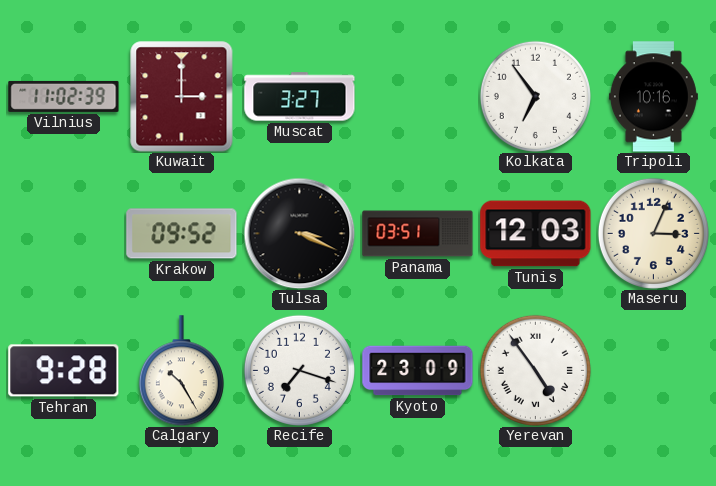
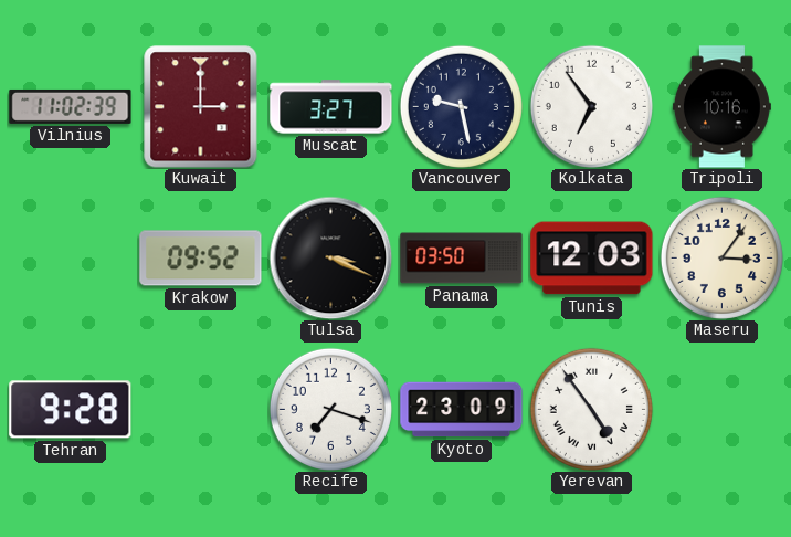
Vancouver: none -> 9:28
Panama: 03:51 -> 03:50
Maseru: 3:04 -> 3:06
Calgary: 10:25 -> none
